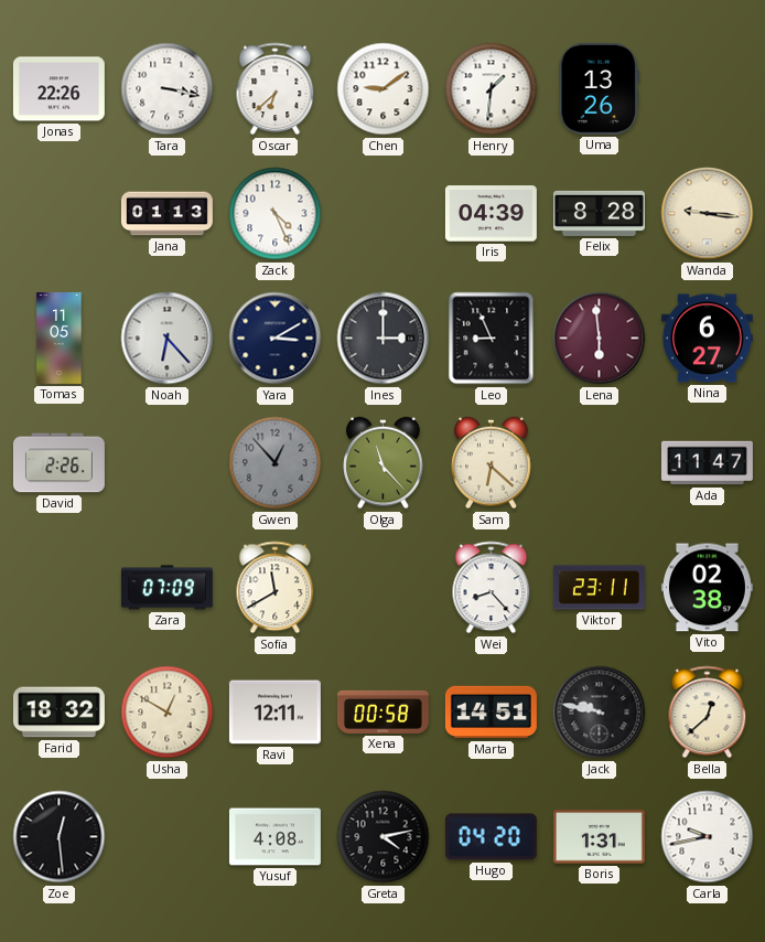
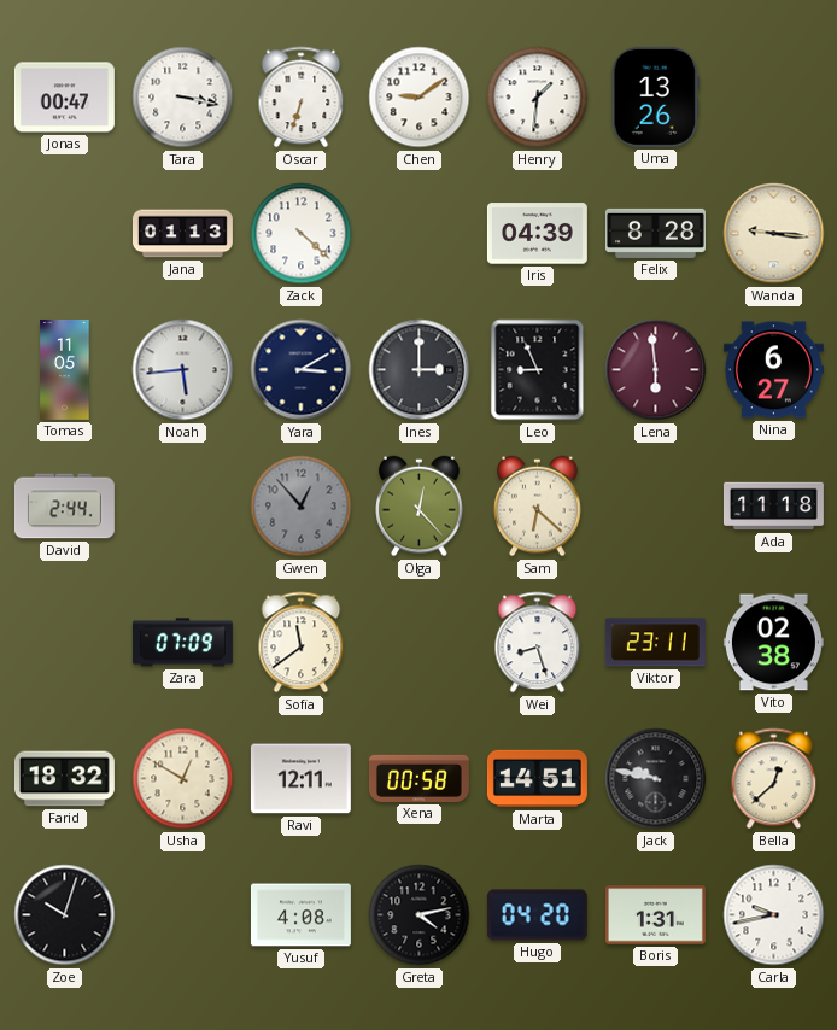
Jonas: 22:26 -> 00:47
Oscar: 6:38 -> 6:33
Zack: 4:26 -> 4:22
Noah: 6:23 -> 5:44
David: 2:26 -> 2:44
Olga: 11:23 -> 12:23
Ada: 11:47 -> 11:18
Sofia: 11:40 -> 11:39
Wei: 8:23 -> 8:27
Zoe: 12:29 -> 10:03
